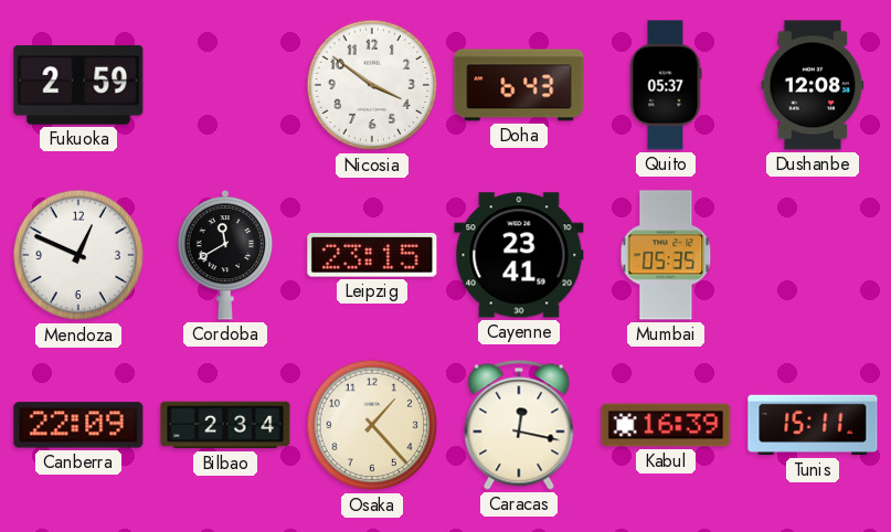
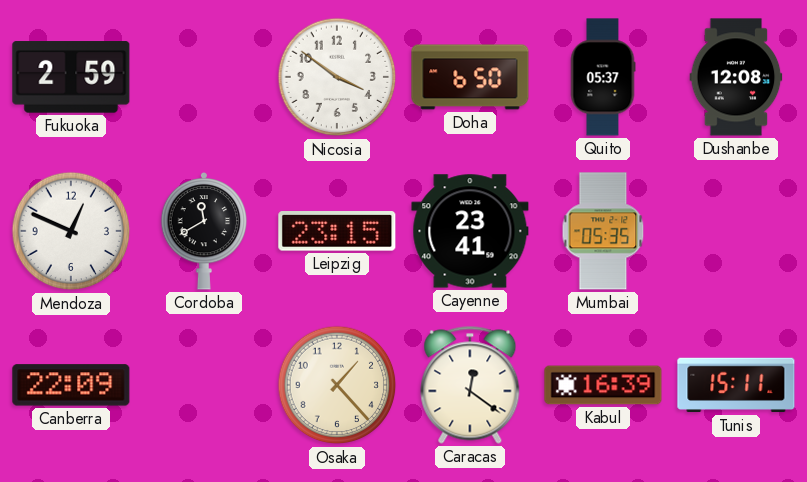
Doha: 6:43 -> 6:50
Bilbao: 2:34 -> none
Caracas: 12:17 -> 12:21
